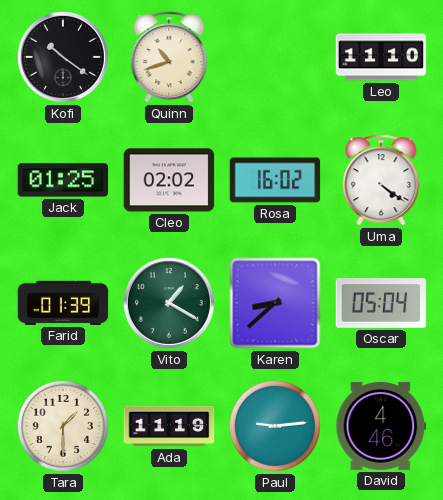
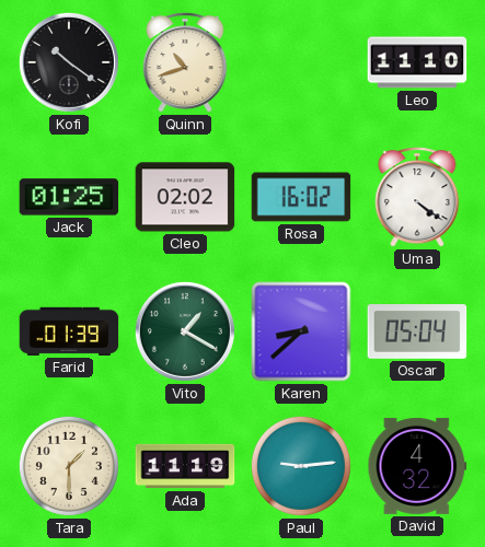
David: 4:46 -> 4:32
